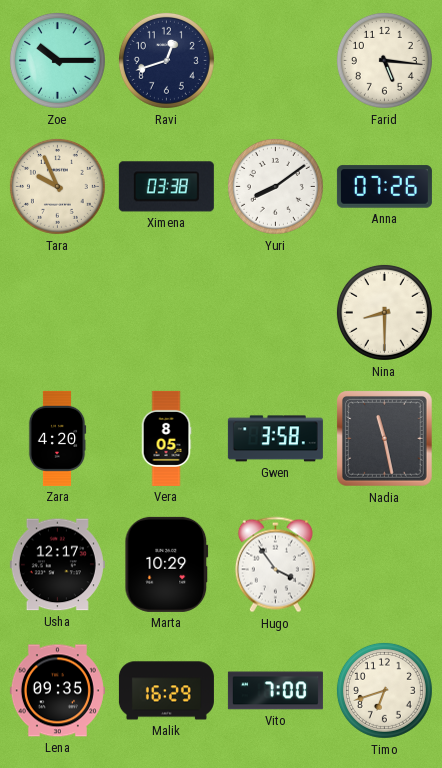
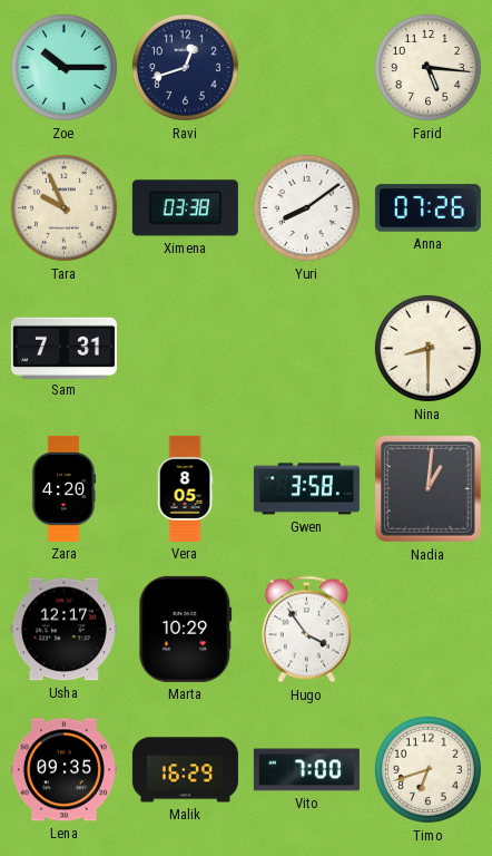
Sam: none -> 7:31
Nadia: 11:28 -> 1:01
